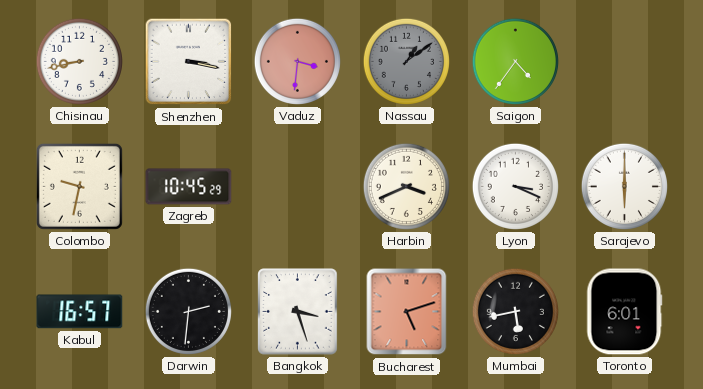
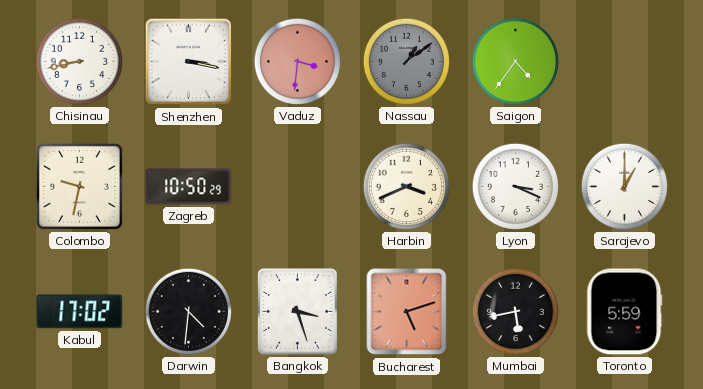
Zagreb: 10:45 -> 10:50
Sarajevo: 6:00 -> 1:00
Kabul: 16:57 -> 17:02
Darwin: 2:31 -> 4:31
Toronto: 6:01 -> 5:59
